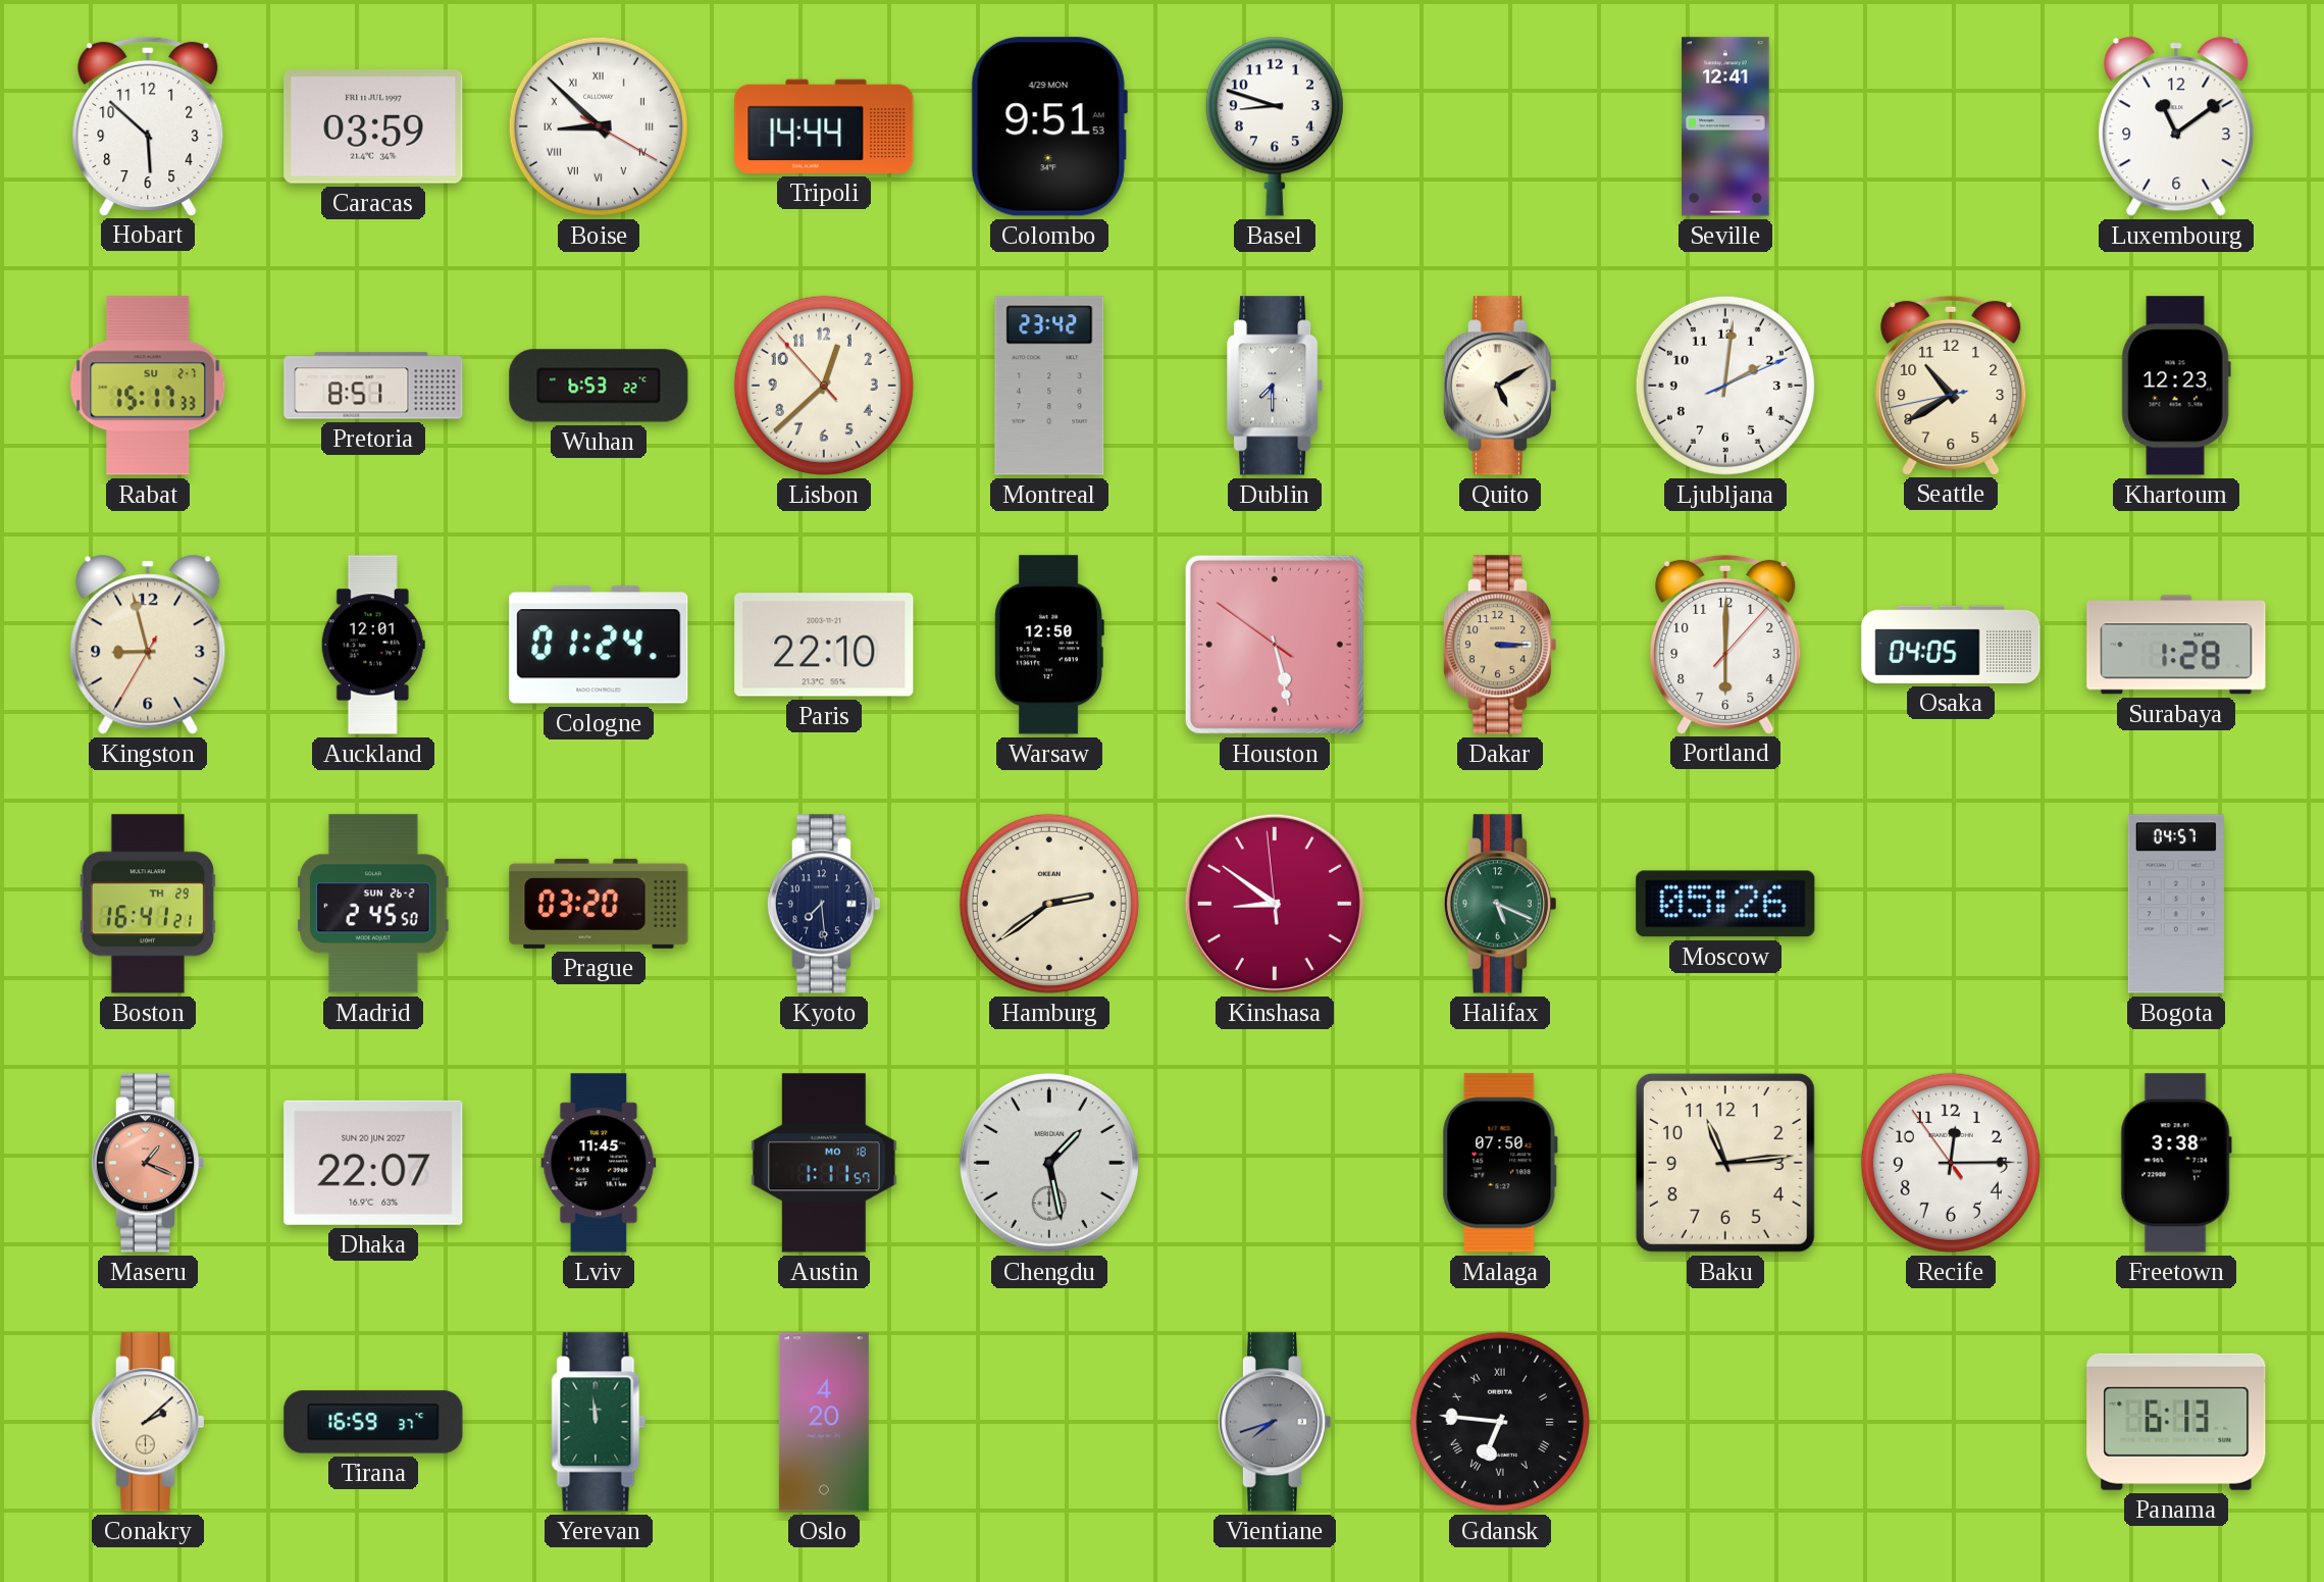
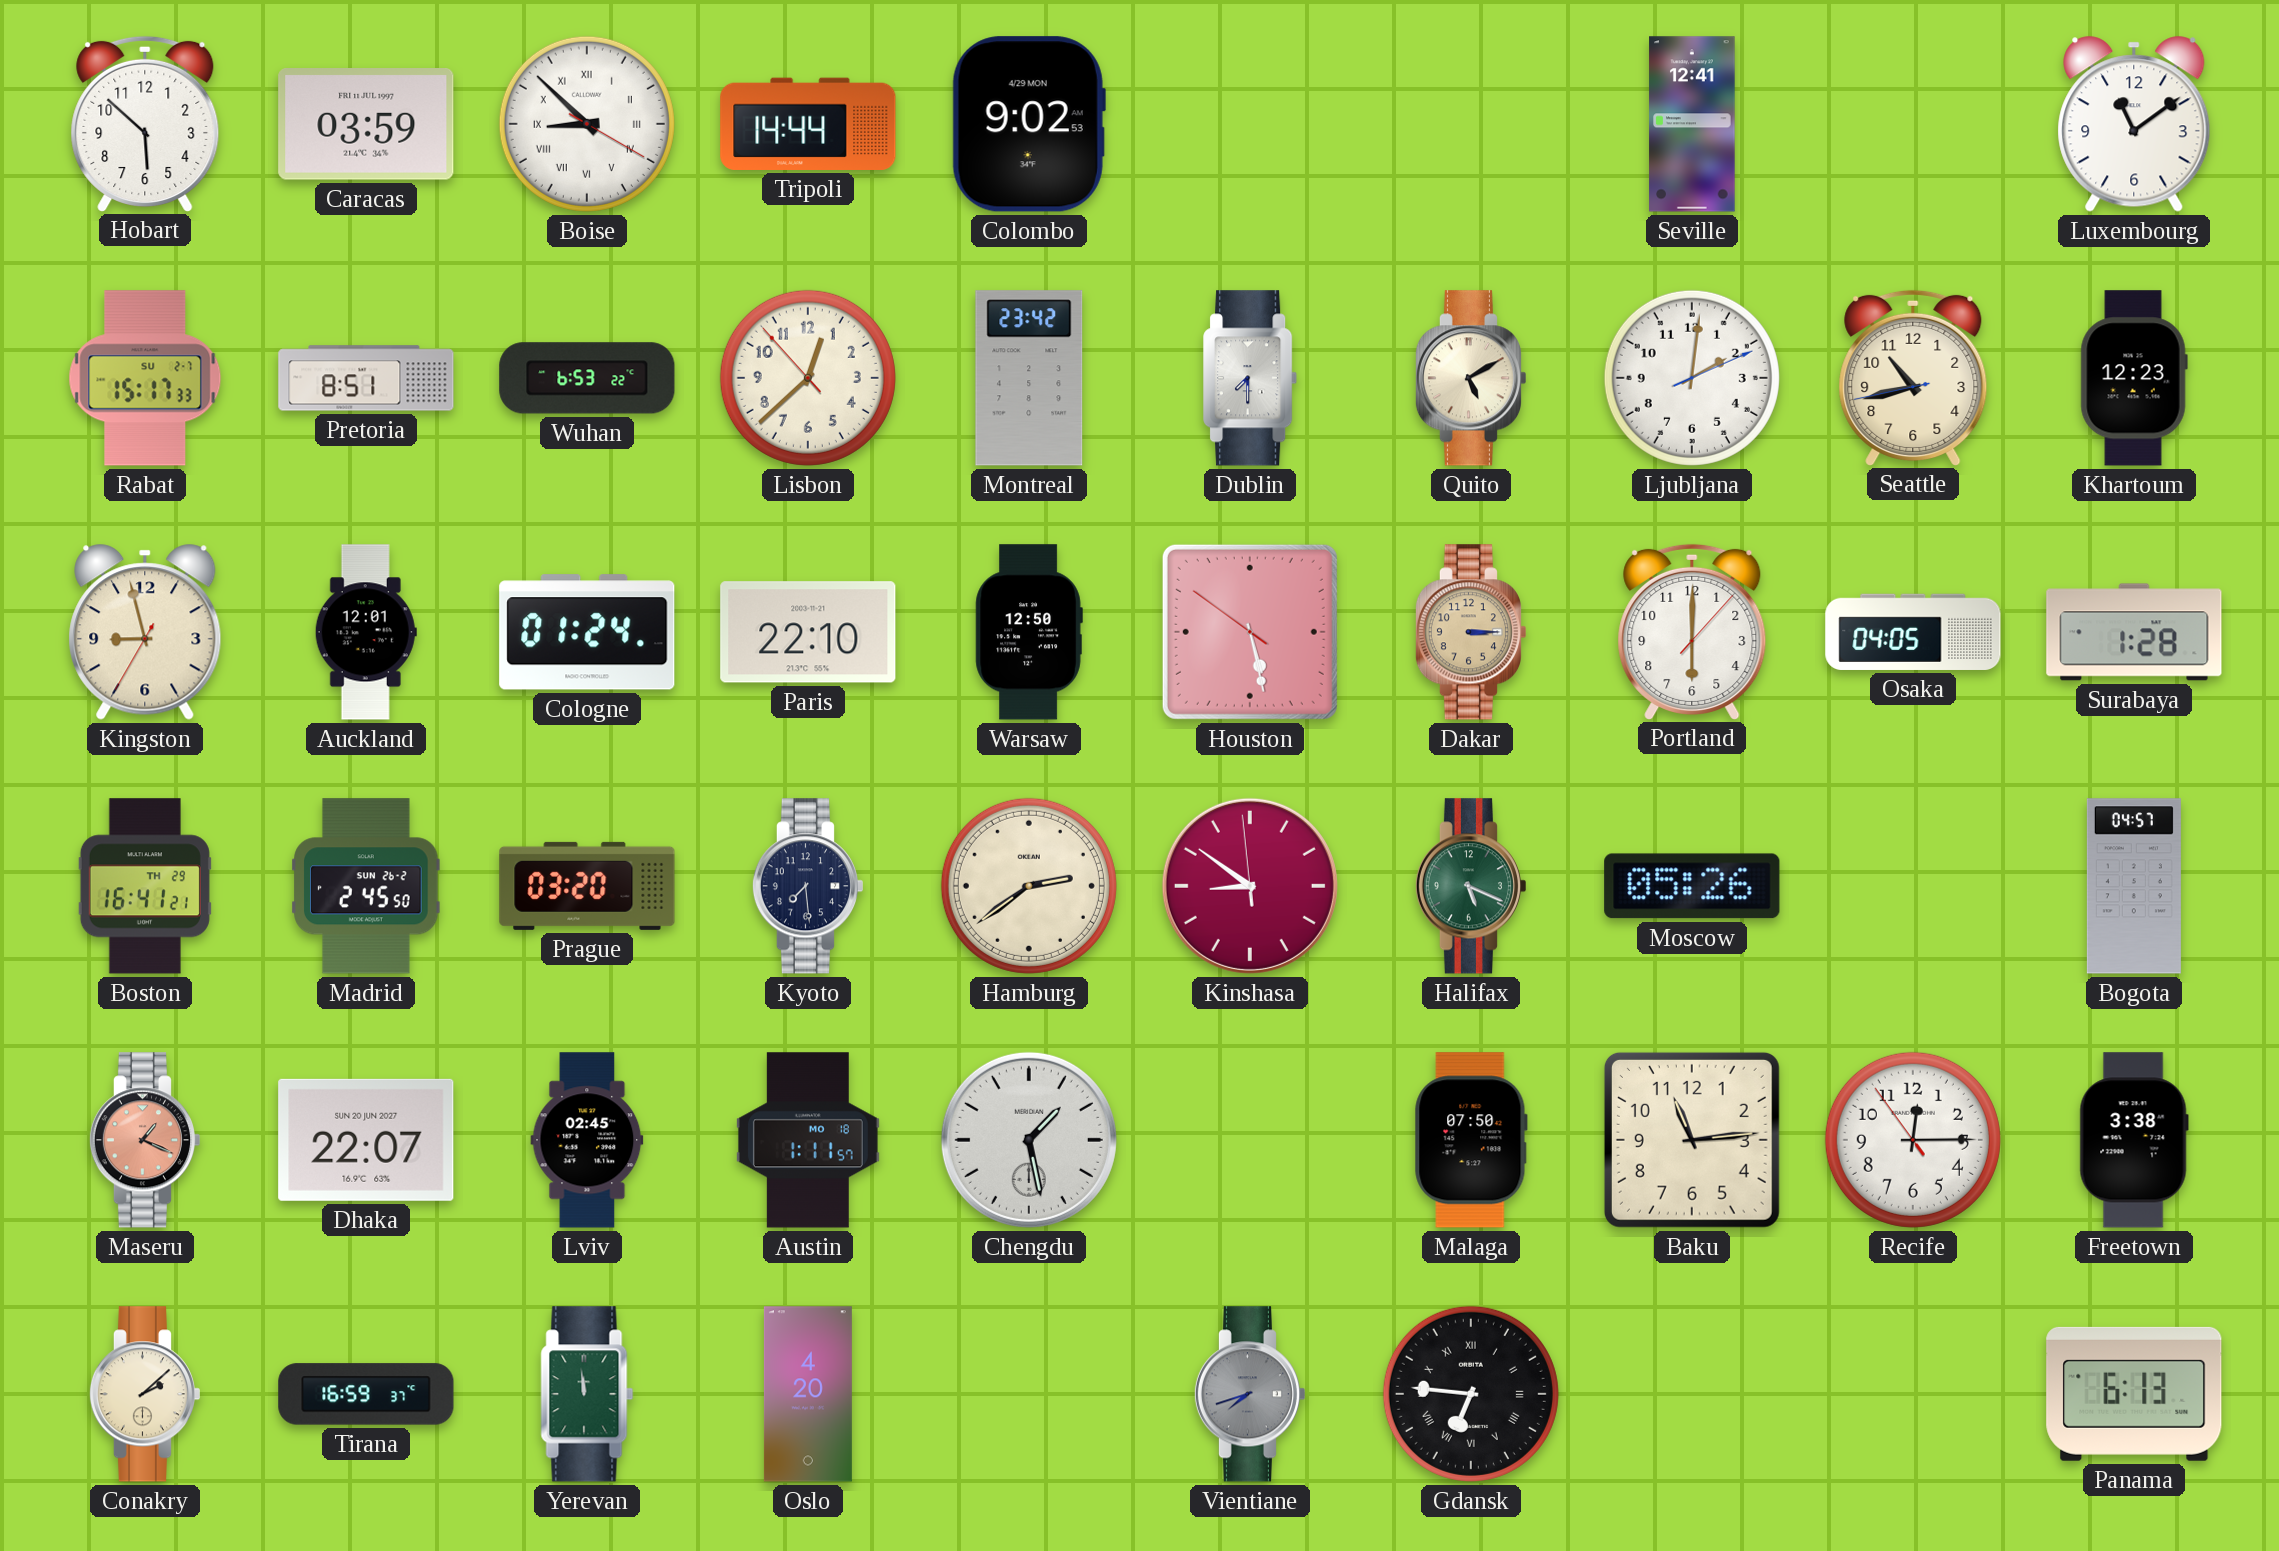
Colombo: 9:51 -> 9:02
Basel: 8:48 -> none
Seattle: 10:39 -> 10:42
Lviv: 11:45 -> 02:45
